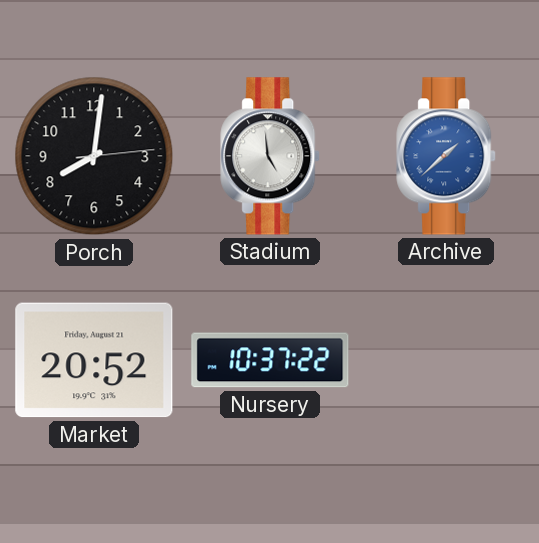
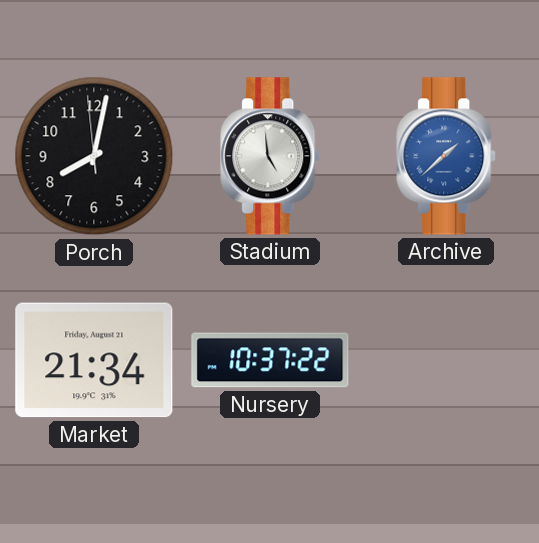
Porch: 8:01:14 -> 8:01:59
Market: 20:52 -> 21:34
